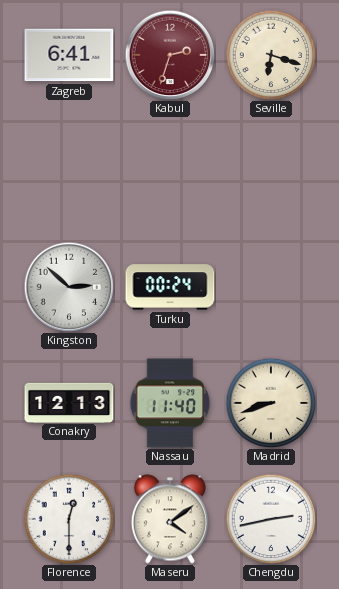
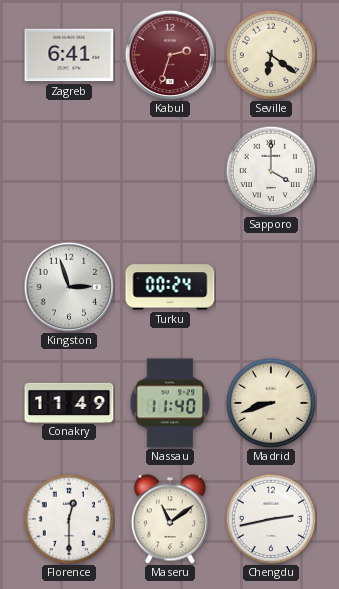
Seville: 6:18 -> 6:21
Sapporo: none -> 4:00
Kingston: 2:52 -> 2:57
Conakry: 12:13 -> 11:49
Maseru: 4:09 -> 11:09
